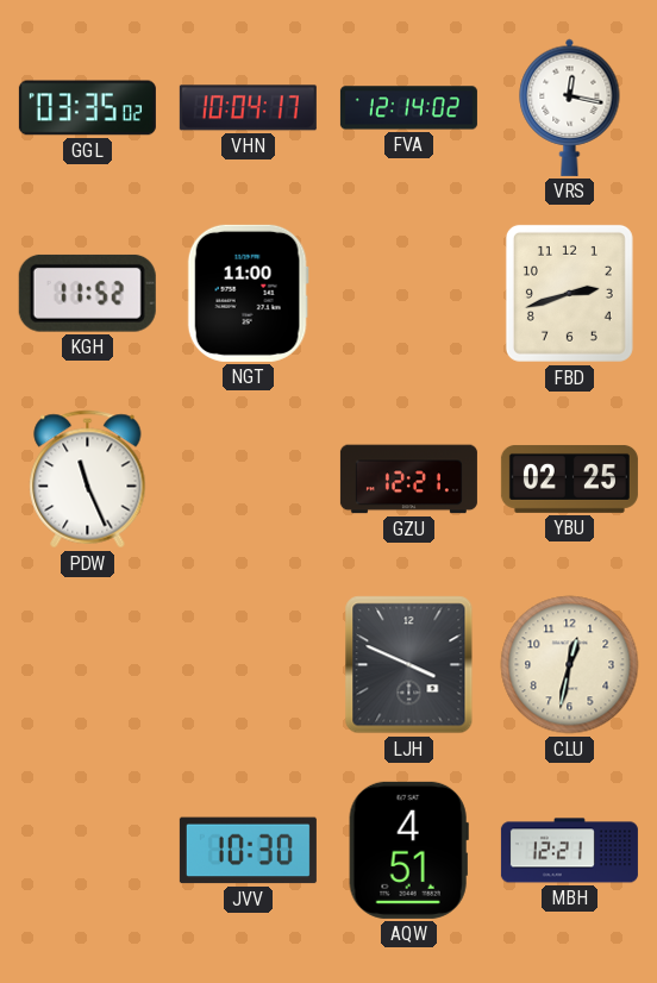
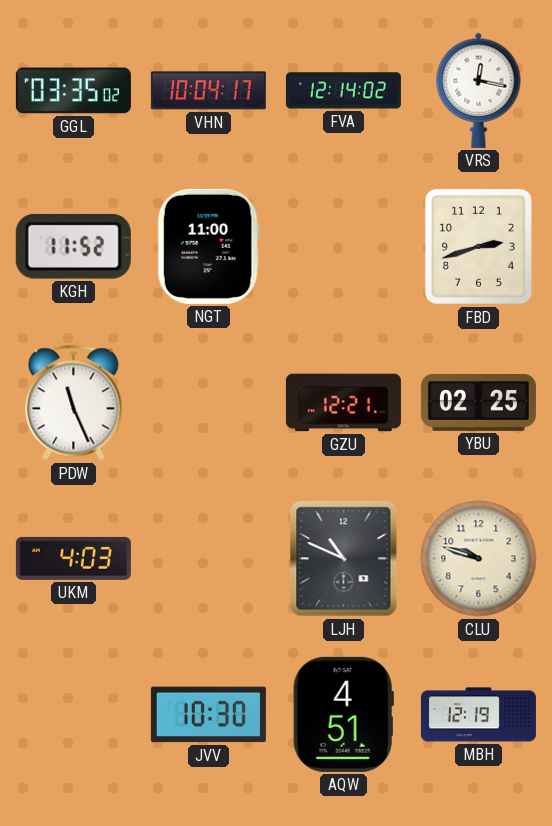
UKM: none -> 4:03
LJH: 3:49 -> 10:49
CLU: 12:32 -> 9:48
MBH: 12:21 -> 12:19
